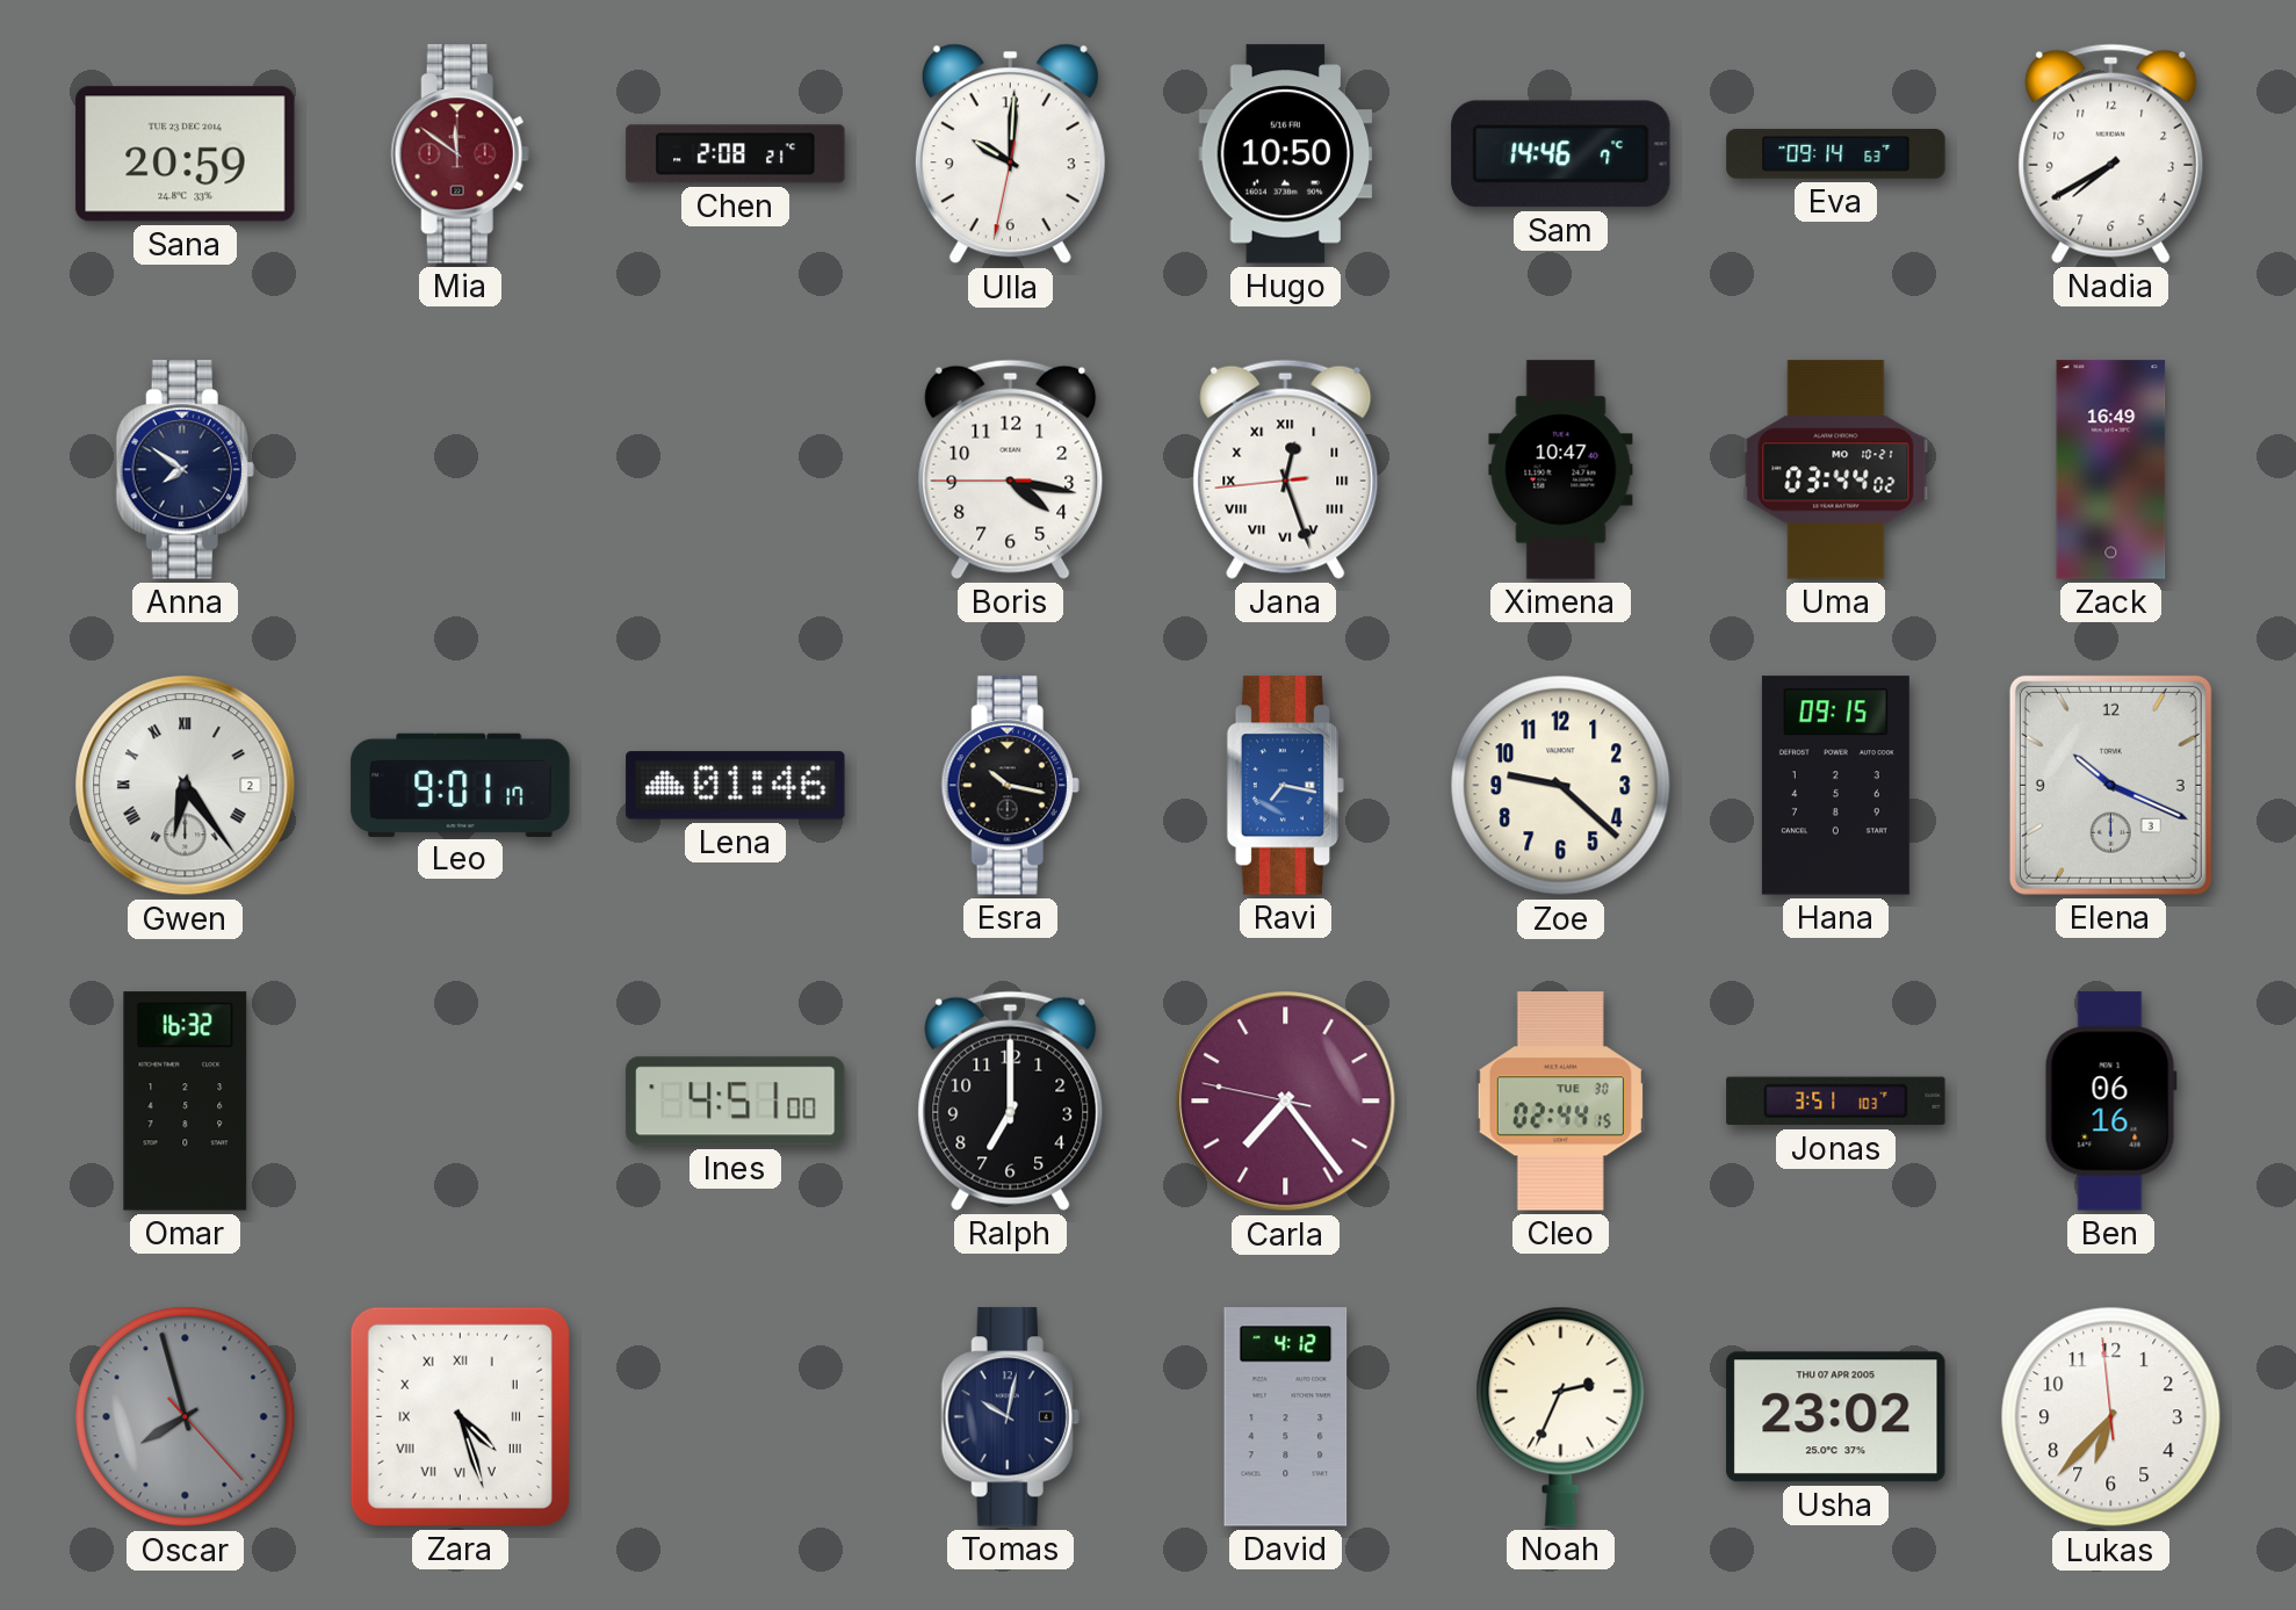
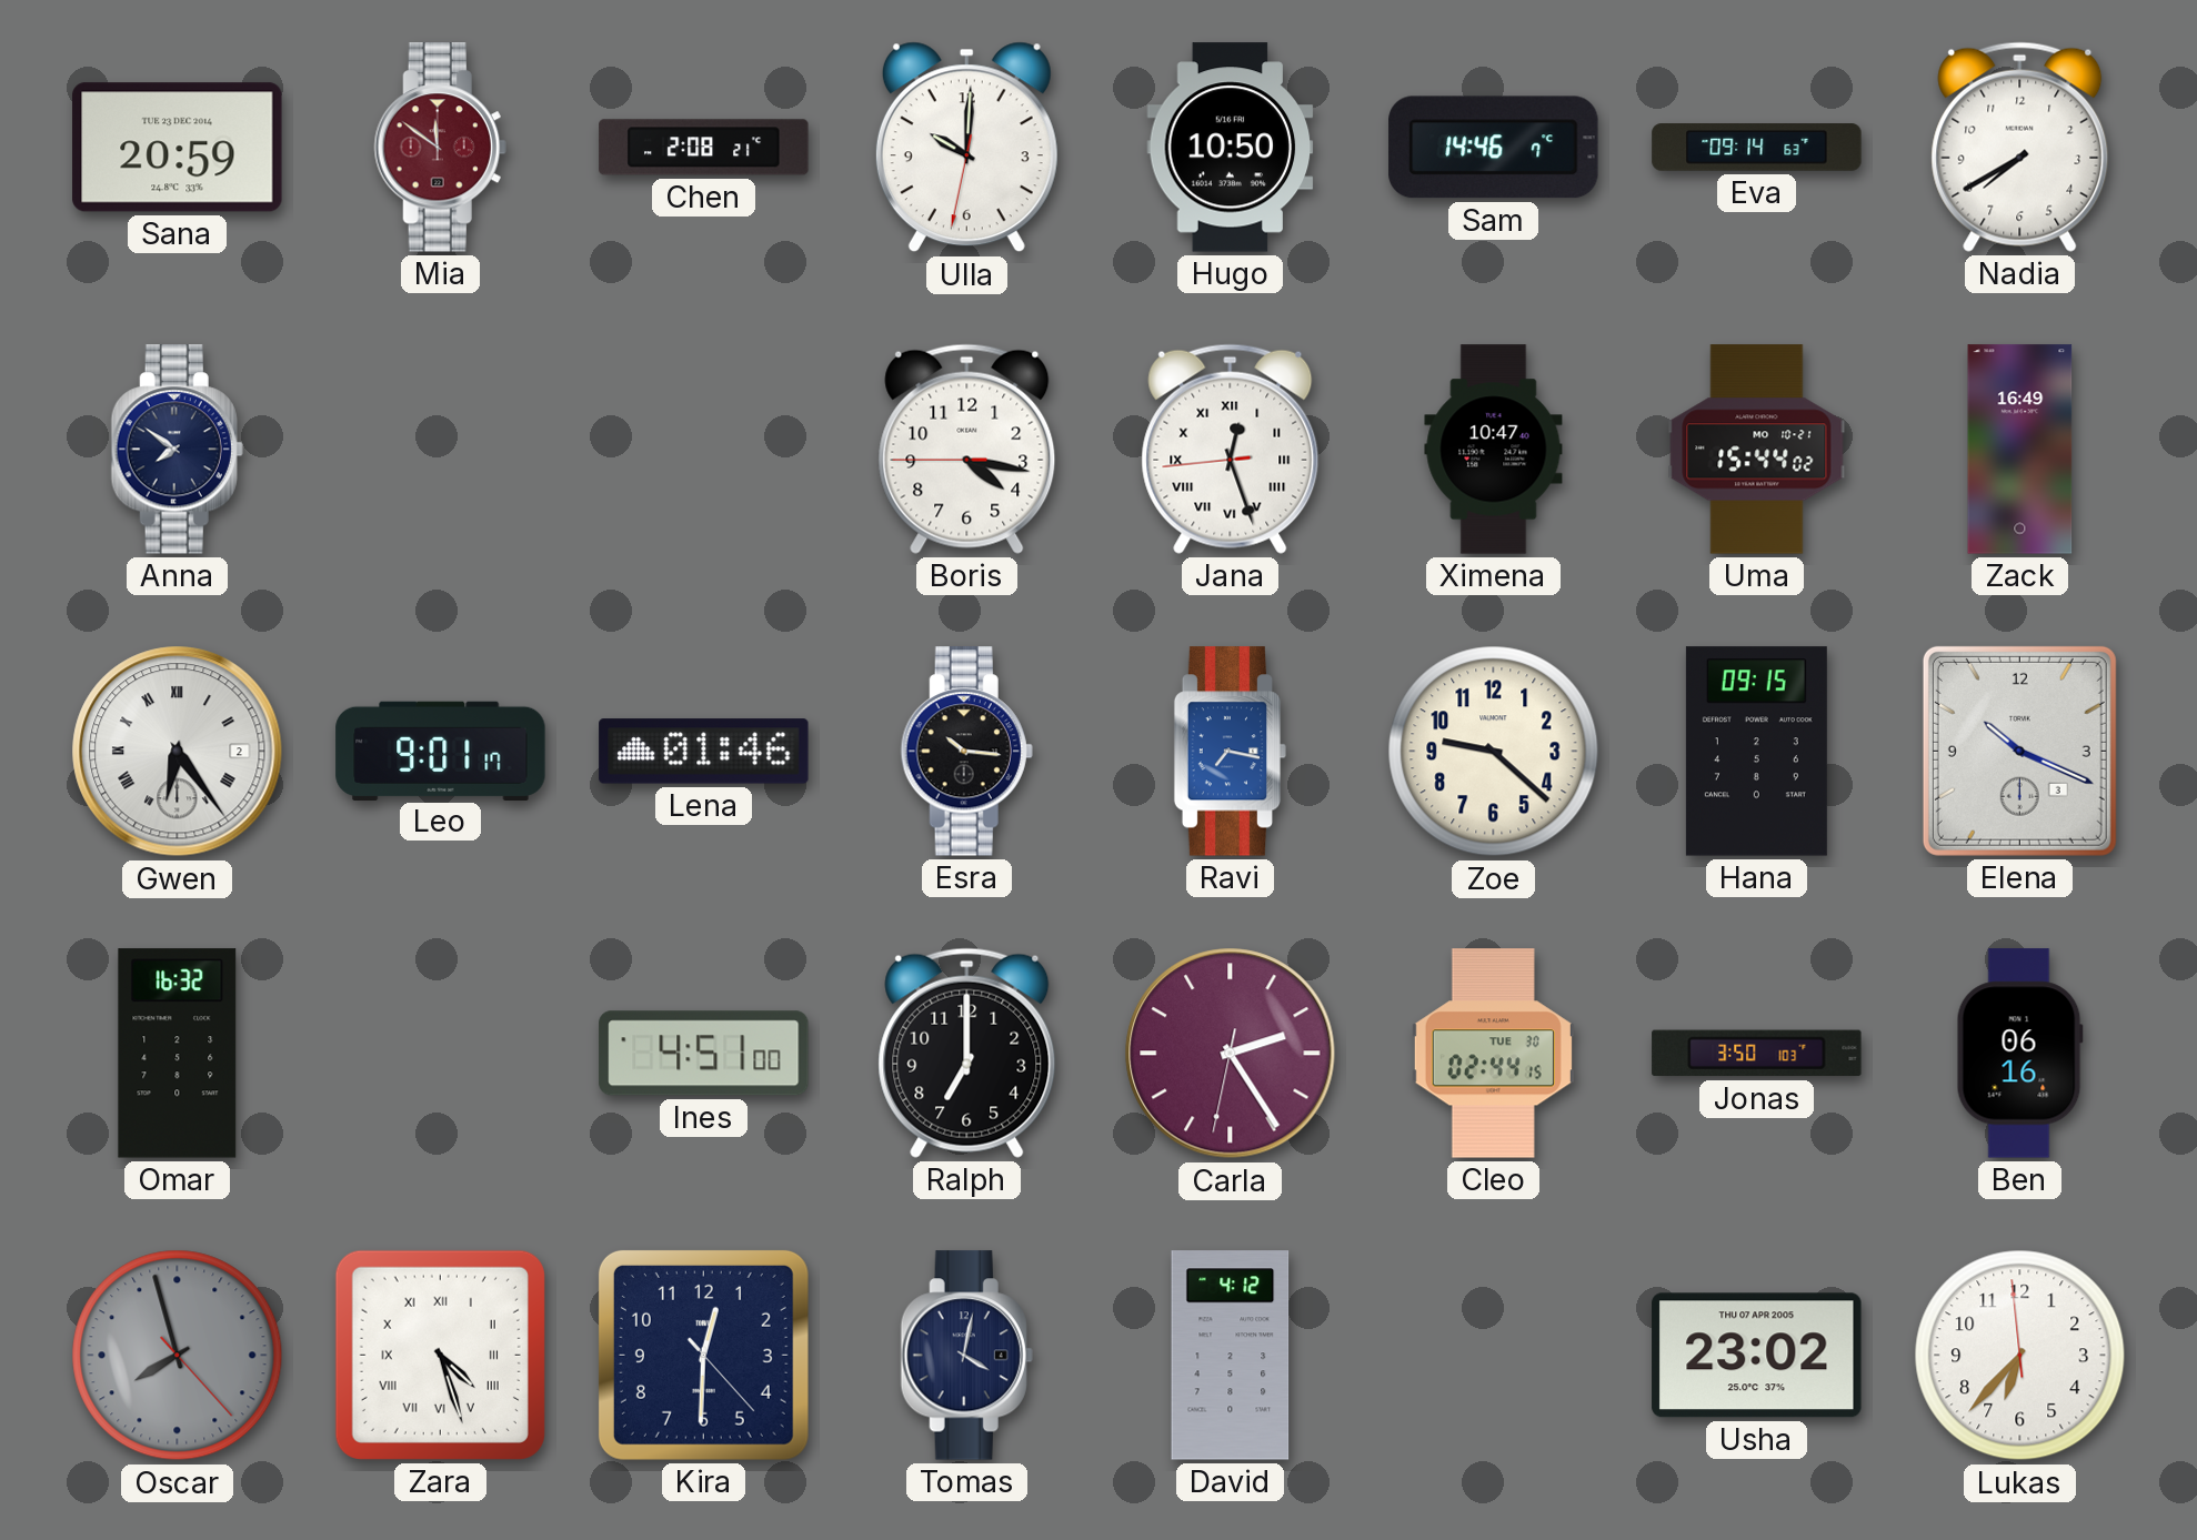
Uma: 03:44 -> 15:44
Esra: 10:17 -> 10:16
Carla: 7:23 -> 2:24
Jonas: 3:51 -> 3:50
Kira: none -> 12:30
Tomas: 10:02 -> 4:02
Noah: 2:34 -> none
